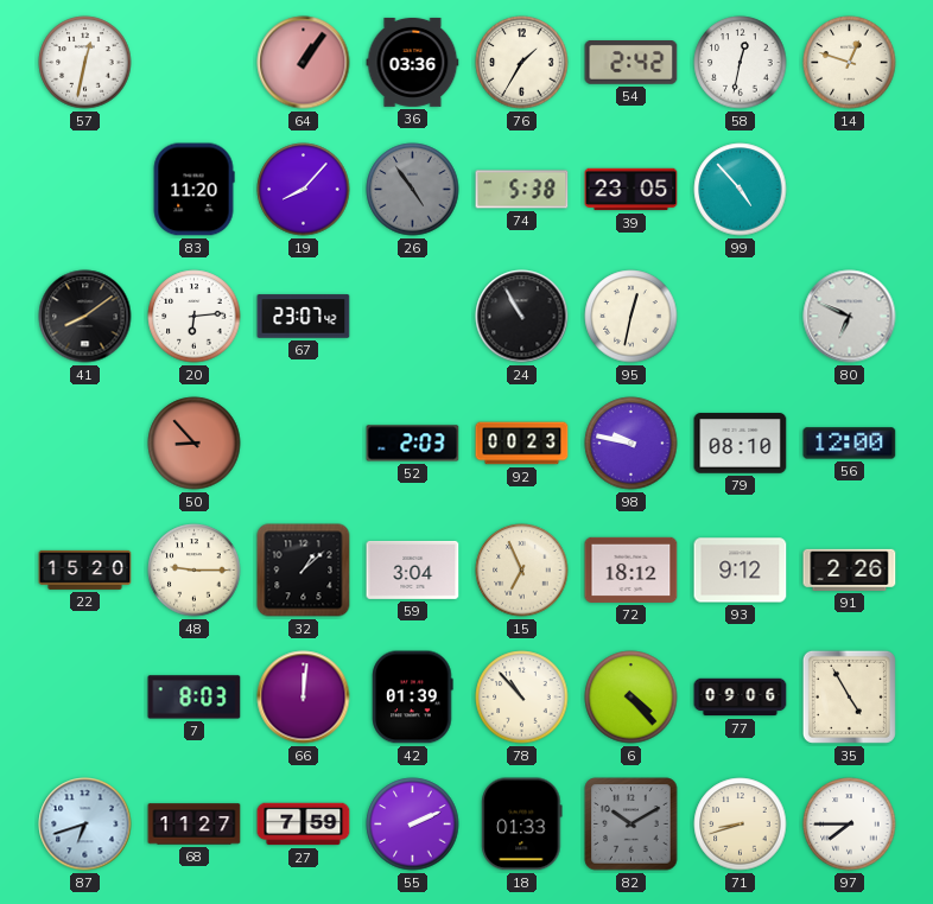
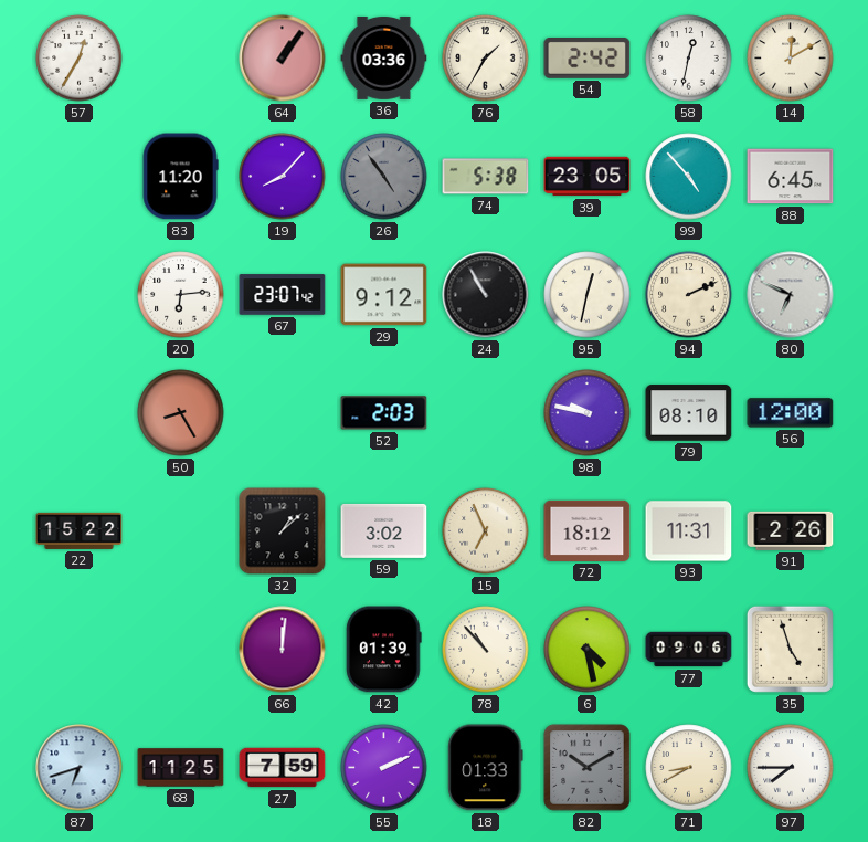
57: 12:32 -> 12:35
14: 12:48 -> 12:10
88: none -> 6:45
41: 8:09 -> none
29: none -> 9:12
94: none -> 2:11
50: 8:53 -> 8:25
92: 00:23 -> none
22: 15:20 -> 15:22
48: 9:15 -> none
59: 3:04 -> 3:02
93: 9:12 -> 11:31
7: 8:03 -> none
6: 4:23 -> 4:28
35: 4:55 -> 4:57
68: 11:27 -> 11:25
71: 8:42 -> 8:40
